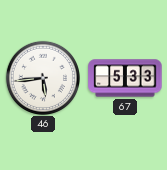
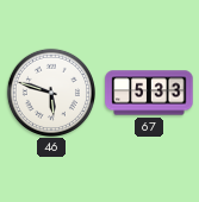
46: 5:44 -> 5:48
